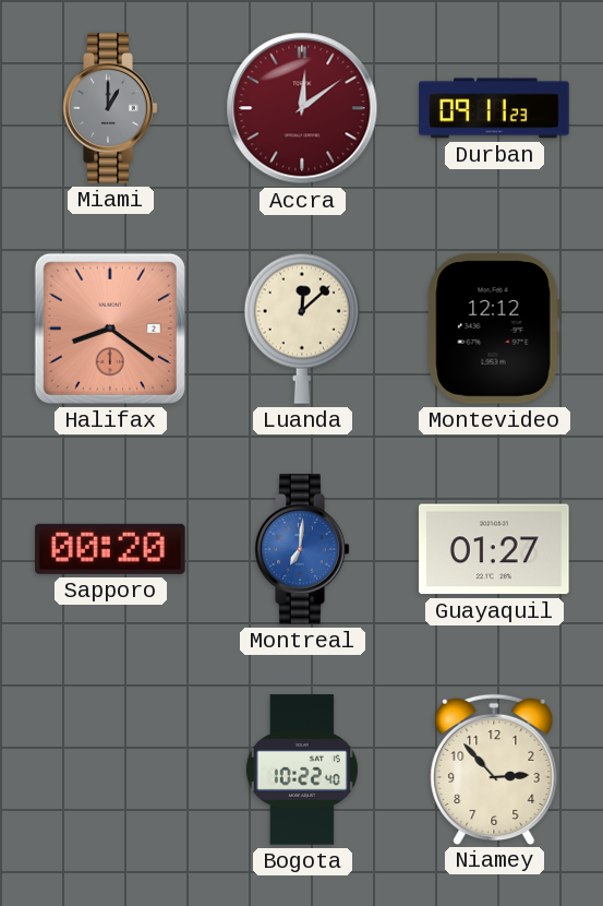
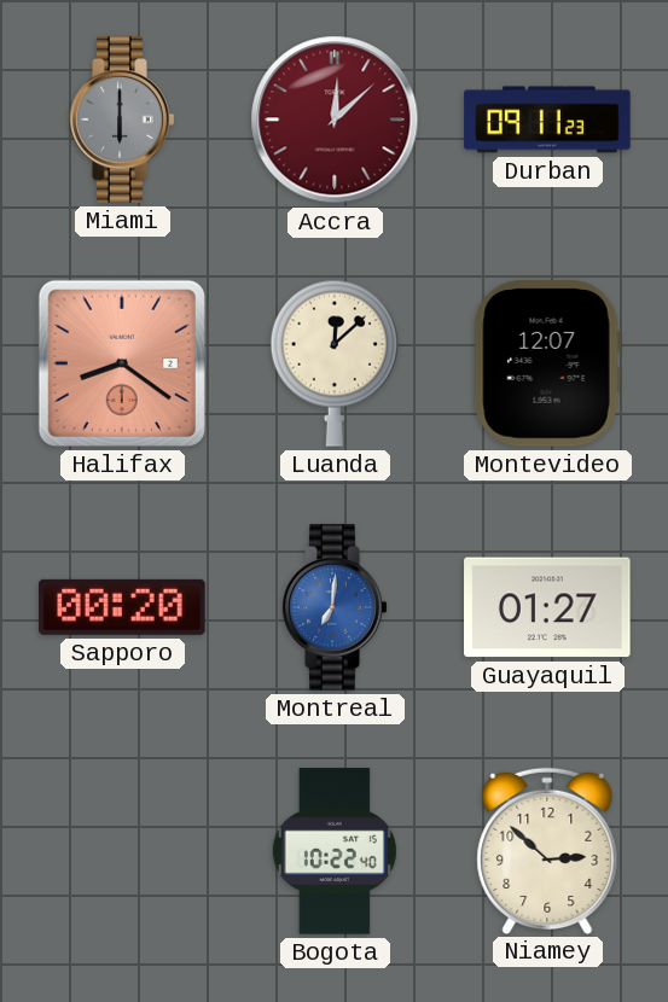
Miami: 1:00 -> 6:00
Accra: 12:09 -> 12:08
Montevideo: 12:12 -> 12:07
Niamey: 2:53 -> 2:52
